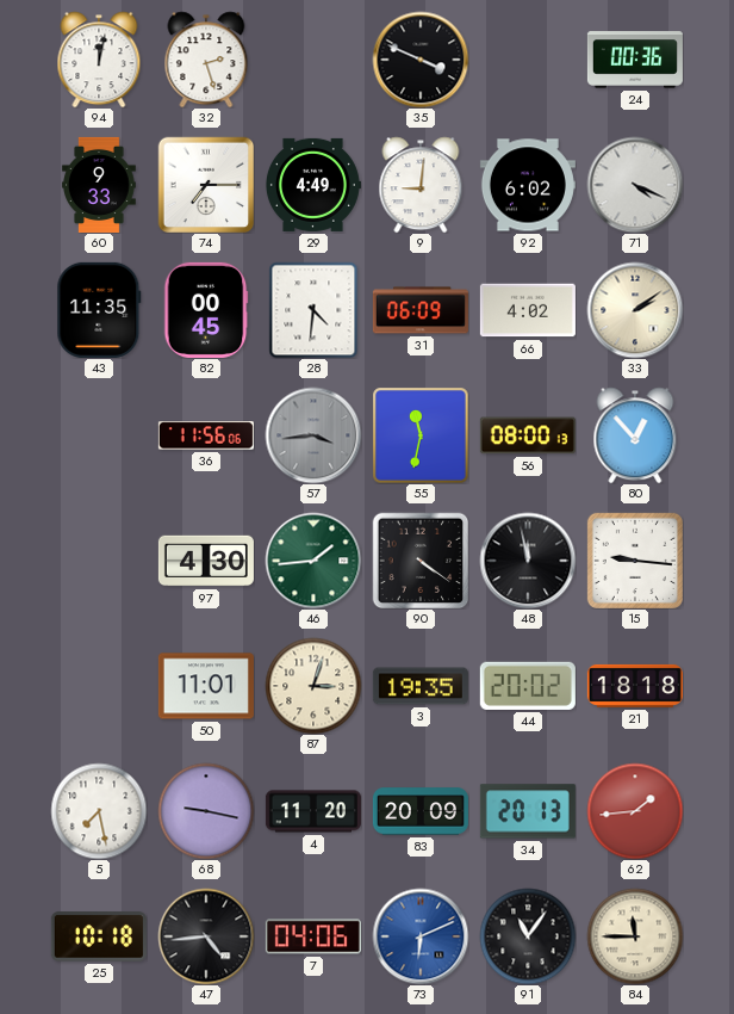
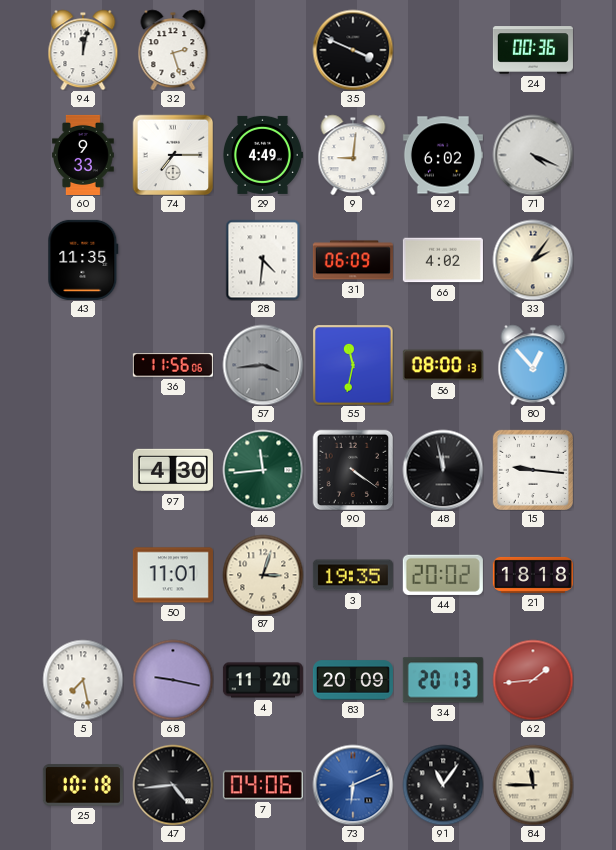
82: 00:45 -> none
33: 2:09 -> 2:06
46: 1:44 -> 11:44
